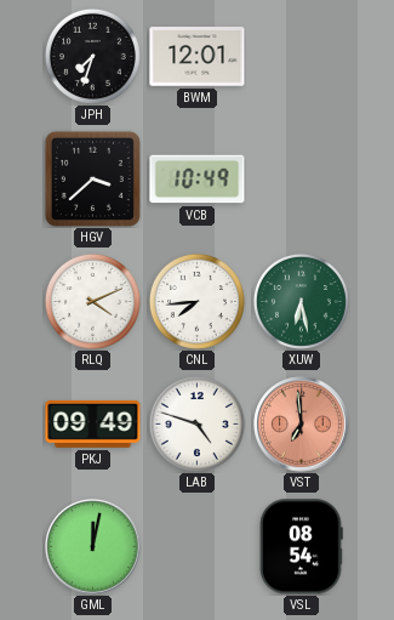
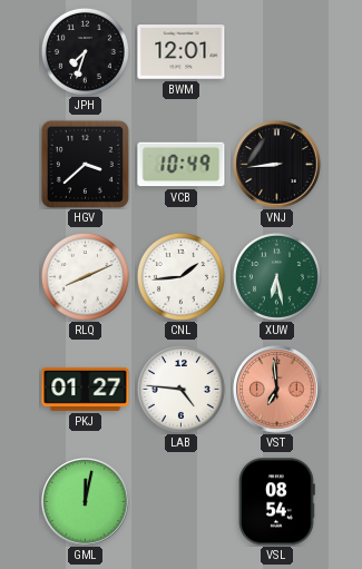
VNJ: none -> 8:44
RLQ: 4:11 -> 8:11
CNL: 7:44 -> 1:44
PKJ: 09:49 -> 01:27
LAB: 4:48 -> 4:46
